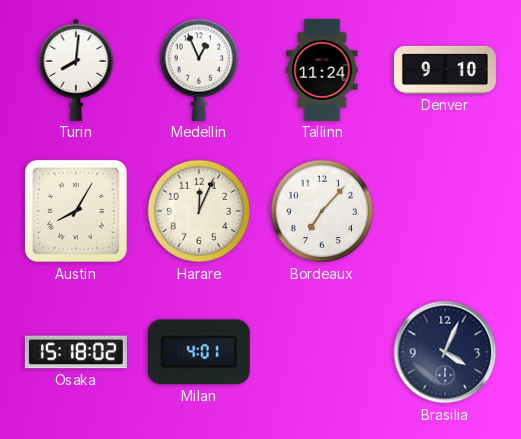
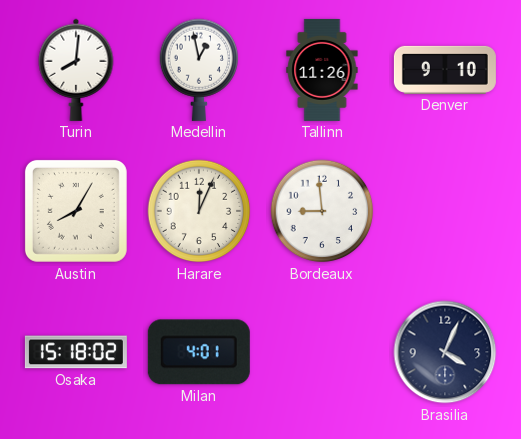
Medellin: 12:56 -> 12:58
Tallinn: 11:24 -> 11:26
Bordeaux: 7:07 -> 8:59
